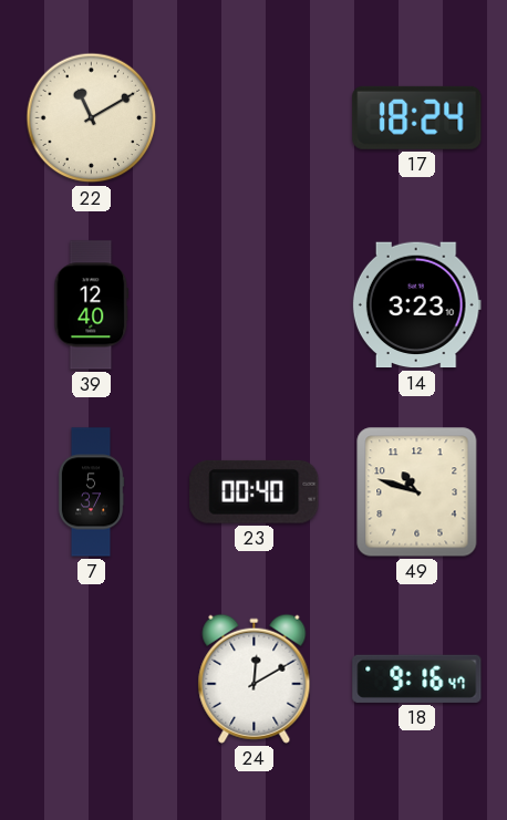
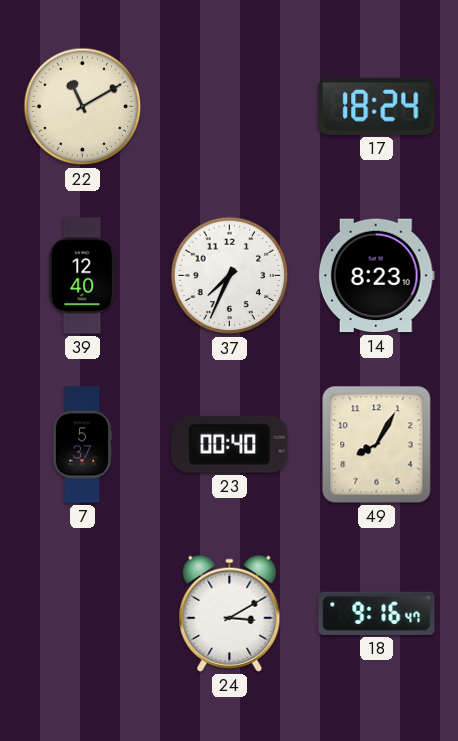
37: none -> 7:34
14: 3:23 -> 8:23
49: 10:48 -> 8:05
24: 12:10 -> 3:10
